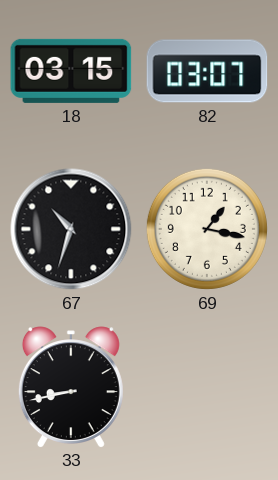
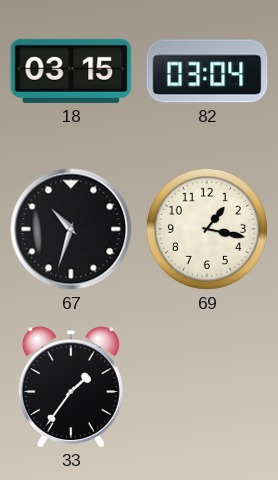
82: 03:07 -> 03:04
33: 8:43 -> 1:36
